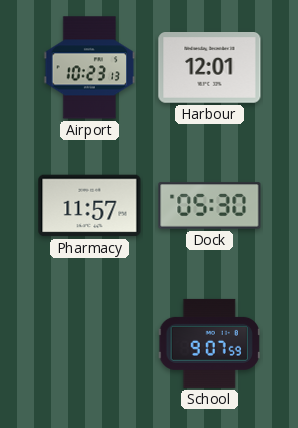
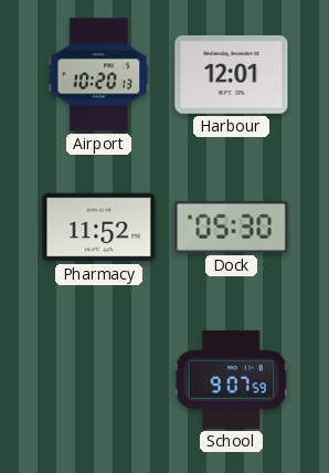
Airport: 10:23 -> 10:20
Pharmacy: 11:57 -> 11:52
